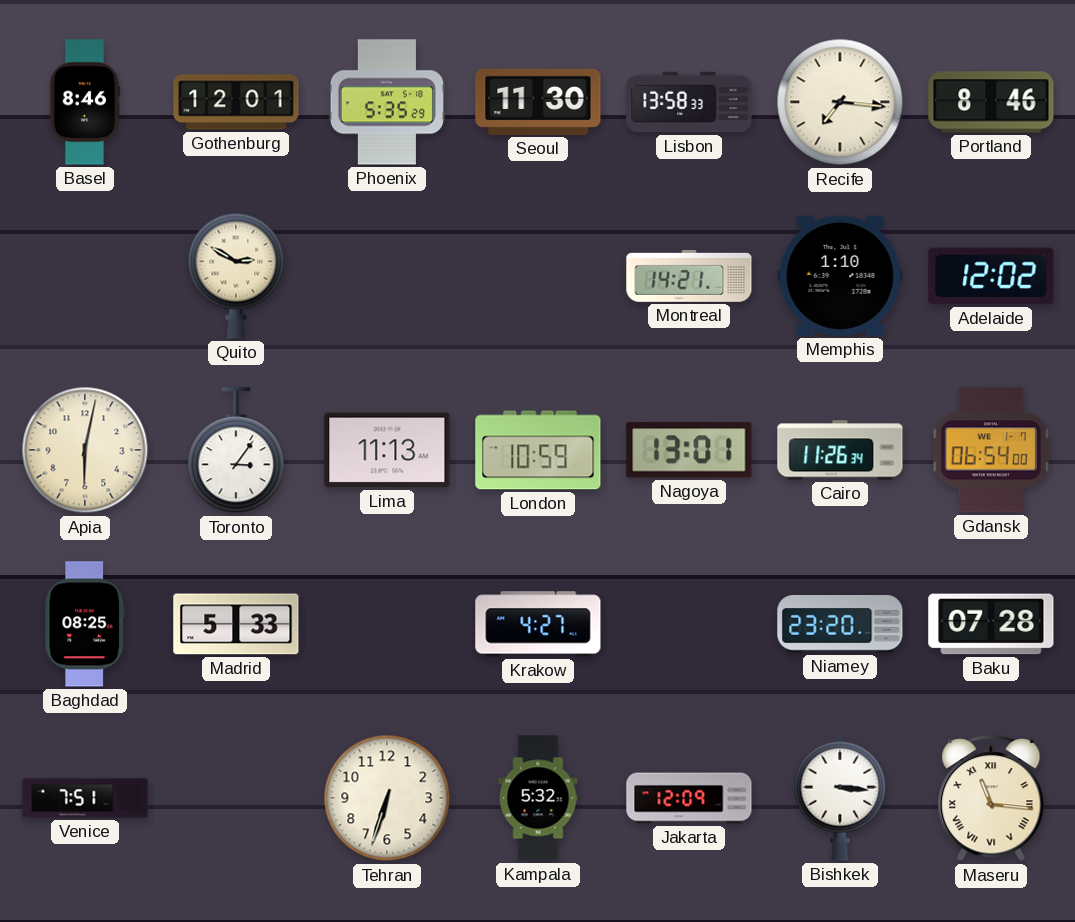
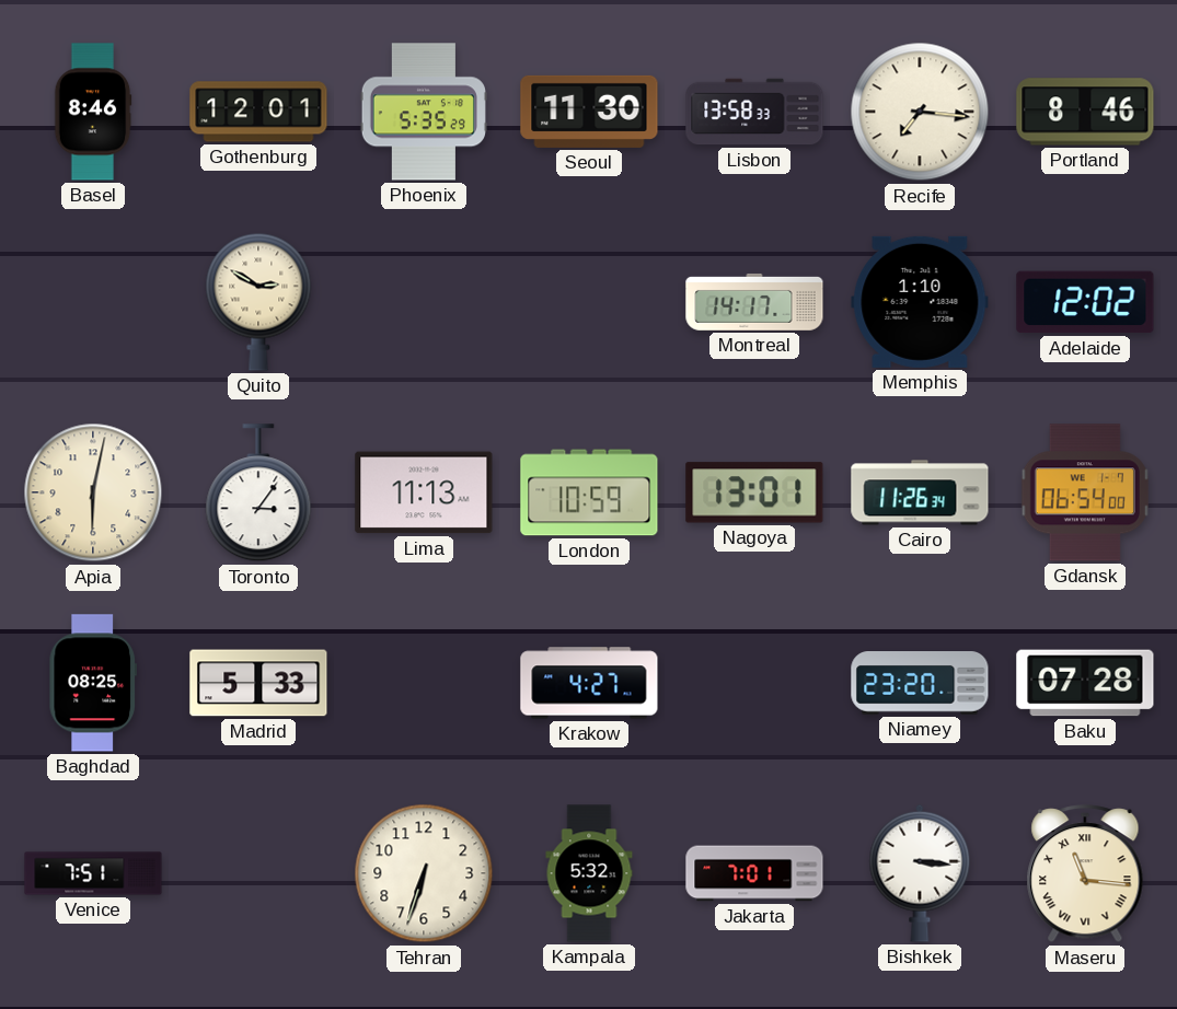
Montreal: 14:21 -> 14:17
Jakarta: 12:09 -> 7:01
